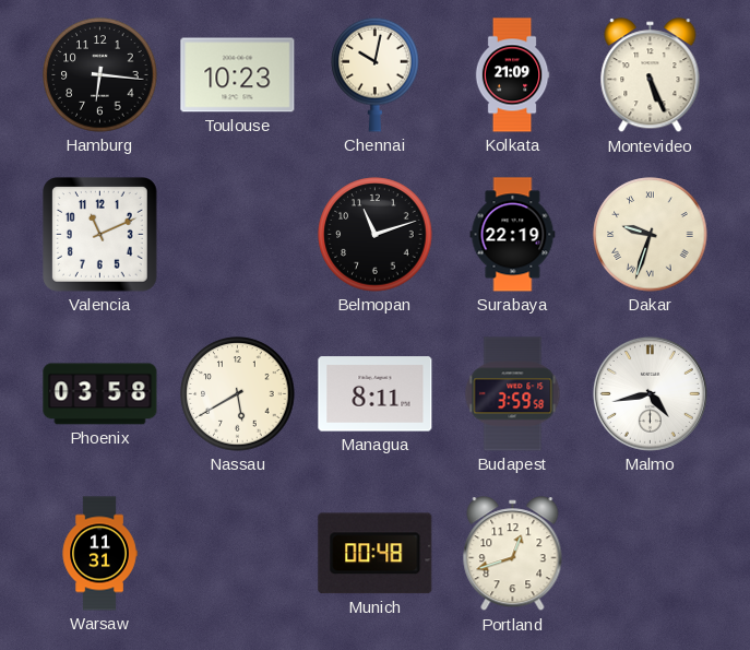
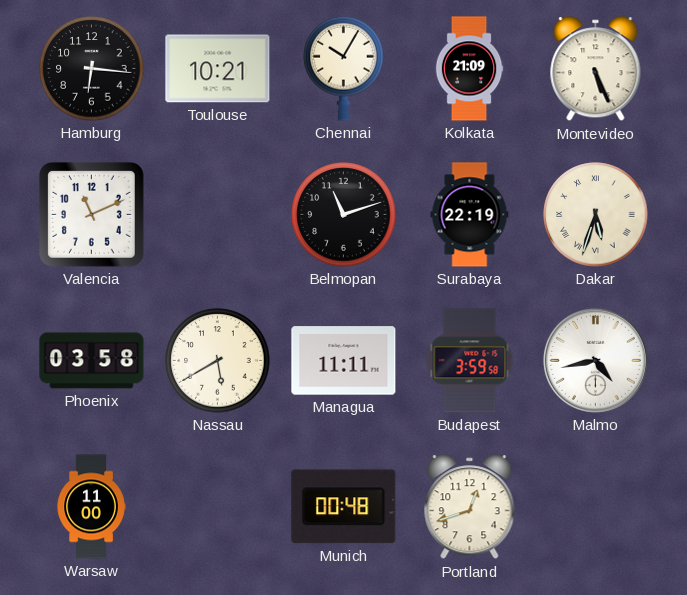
Toulouse: 10:23 -> 10:21
Chennai: 10:02 -> 10:05
Dakar: 9:33 -> 5:33
Managua: 8:11 -> 11:11
Warsaw: 11:31 -> 11:00
